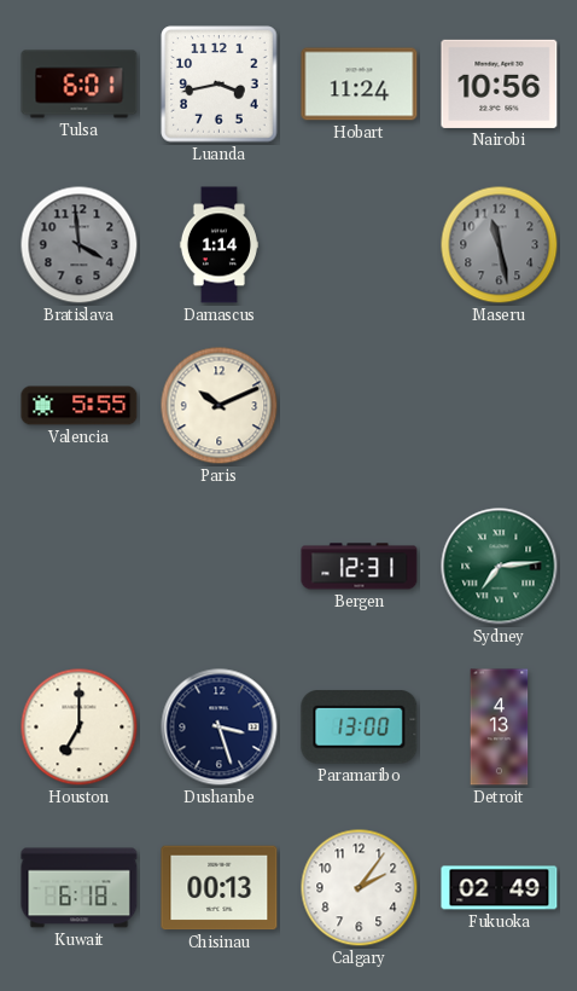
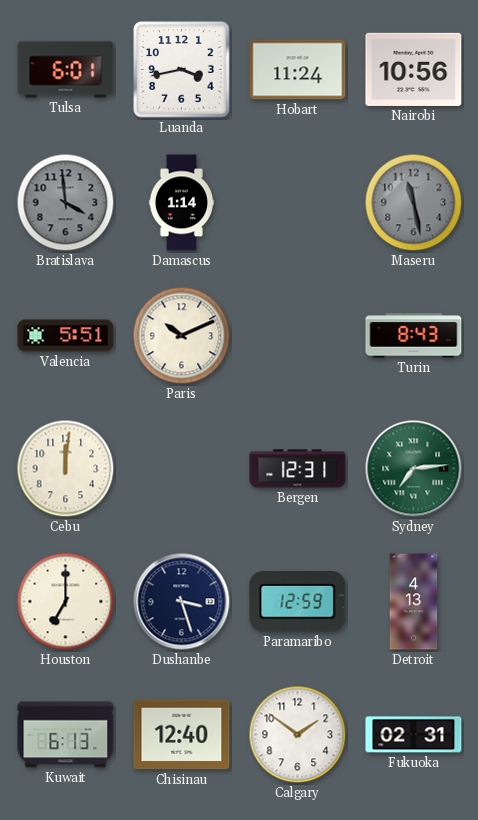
Valencia: 5:55 -> 5:51
Turin: none -> 8:43
Cebu: none -> 12:01
Paramaribo: 13:00 -> 12:59
Kuwait: 6:18 -> 6:13
Chisinau: 00:13 -> 12:40
Calgary: 2:06 -> 1:51
Fukuoka: 02:49 -> 02:31
